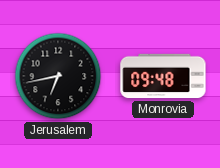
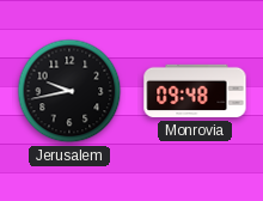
Jerusalem: 6:43 -> 9:43
